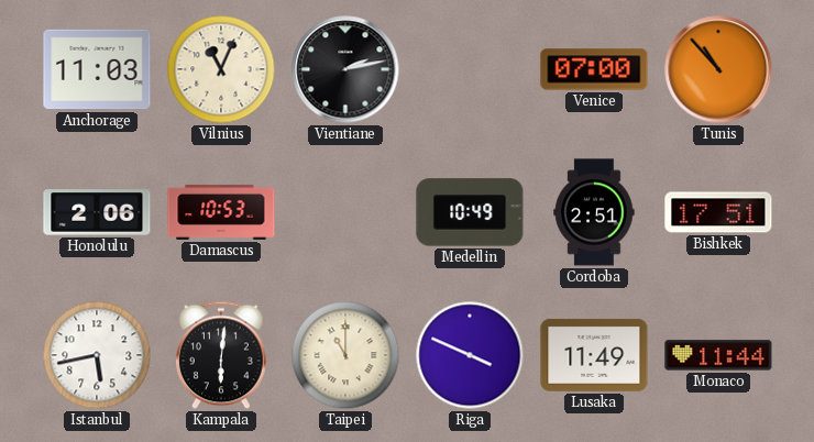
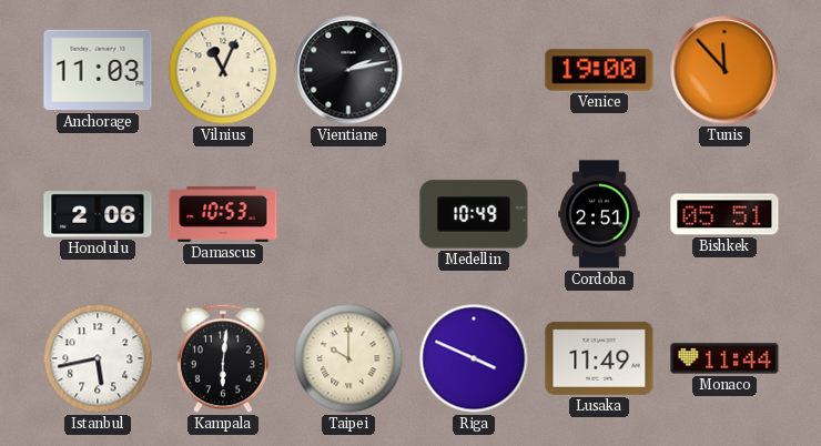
Venice: 07:00 -> 19:00
Tunis: 10:53 -> 11:53
Bishkek: 17:51 -> 05:51
Taipei: 11:00 -> 10:00
